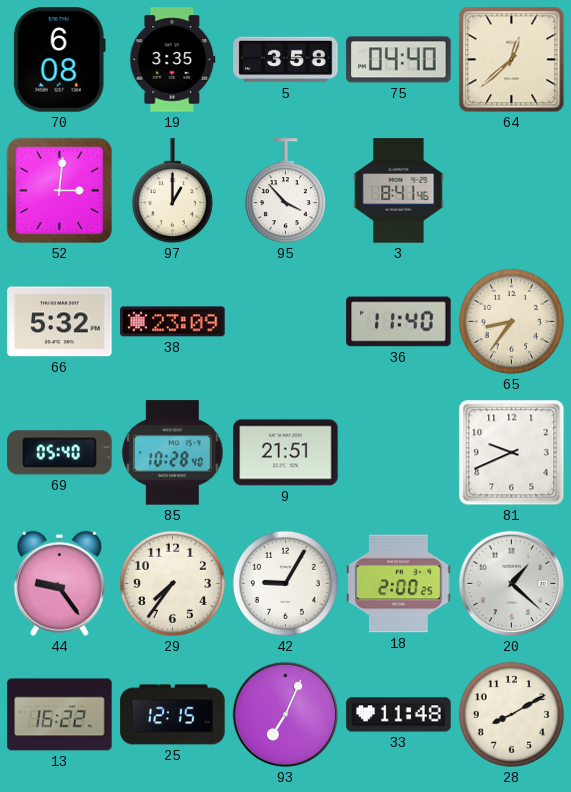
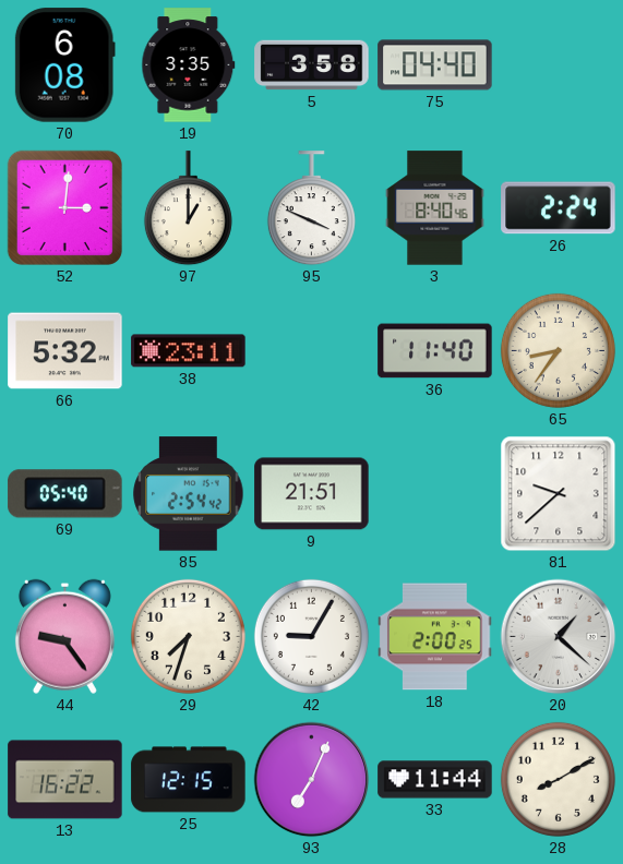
64: 12:38 -> none
95: 3:53 -> 3:49
3: 8:41 -> 8:40
26: none -> 2:24
38: 23:09 -> 23:11
85: 10:28 -> 2:54
81: 9:41 -> 9:38
29: 7:36 -> 7:33
33: 11:48 -> 11:44
